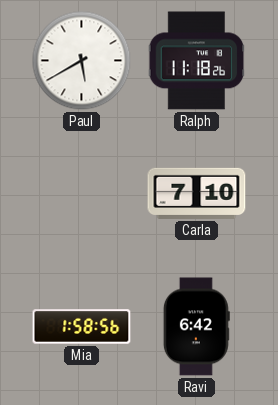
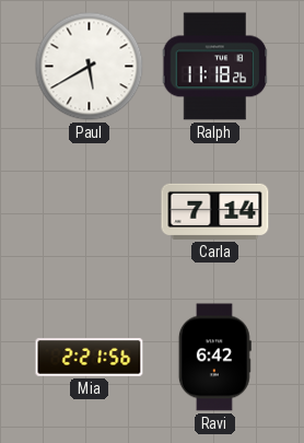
Carla: 7:10 -> 7:14
Mia: 1:58 -> 2:21
